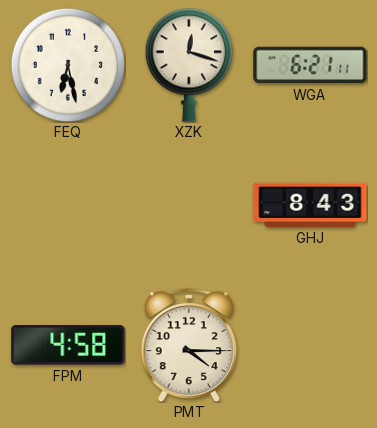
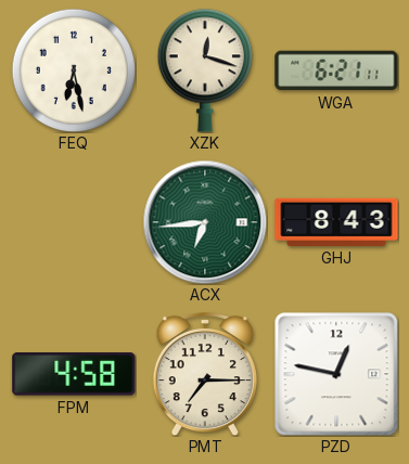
ACX: none -> 6:44
PMT: 4:15 -> 7:15
PZD: none -> 12:47
